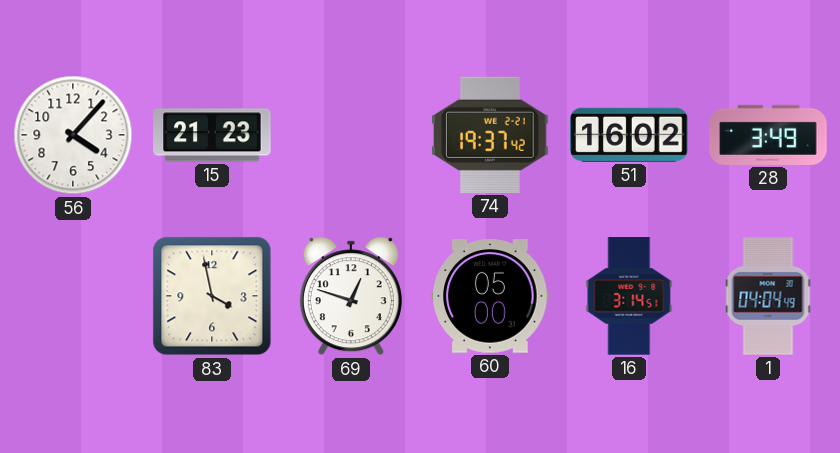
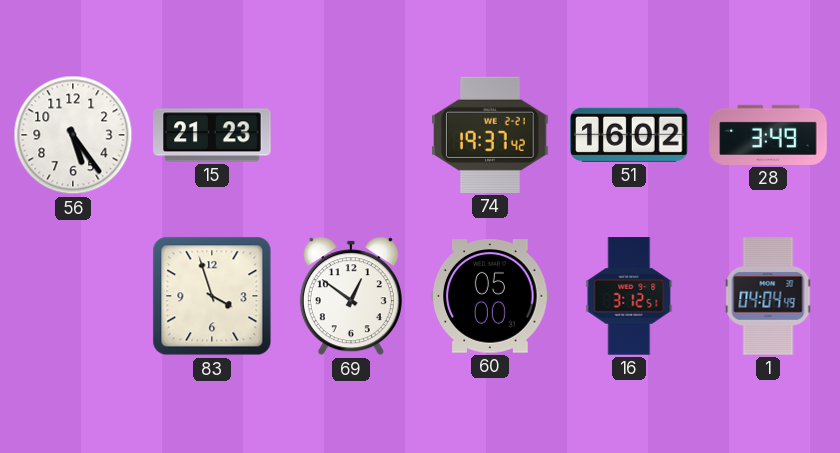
56: 4:07 -> 5:24
83: 3:58 -> 3:57
69: 12:48 -> 12:51
16: 3:14 -> 3:12
